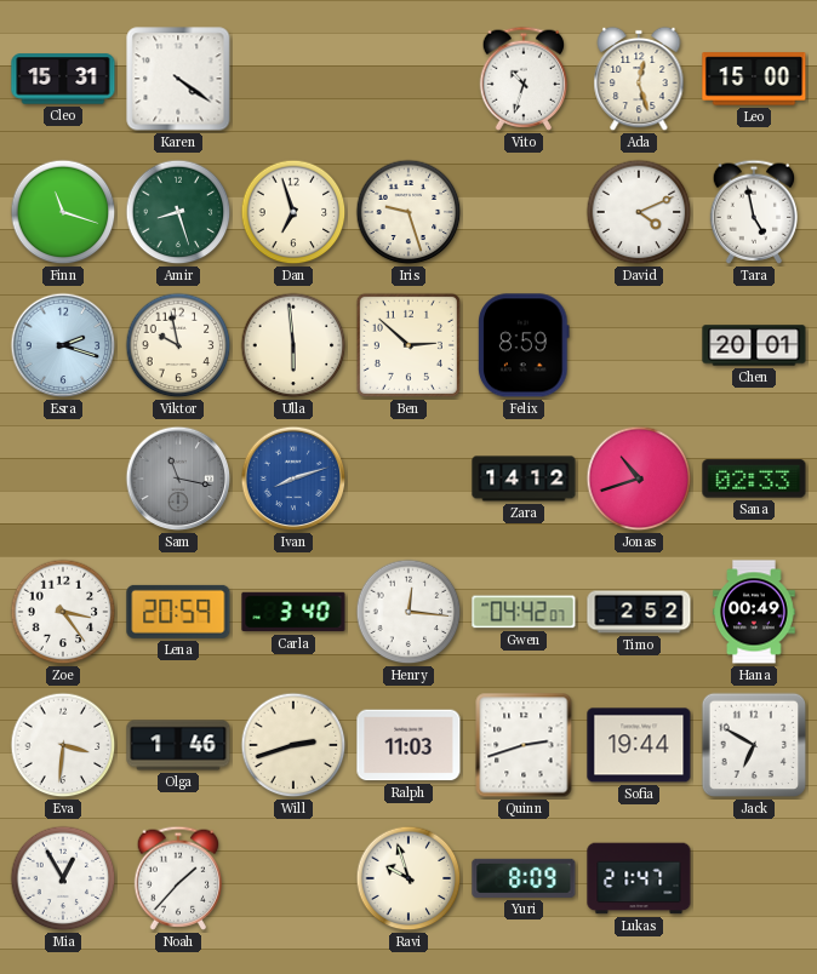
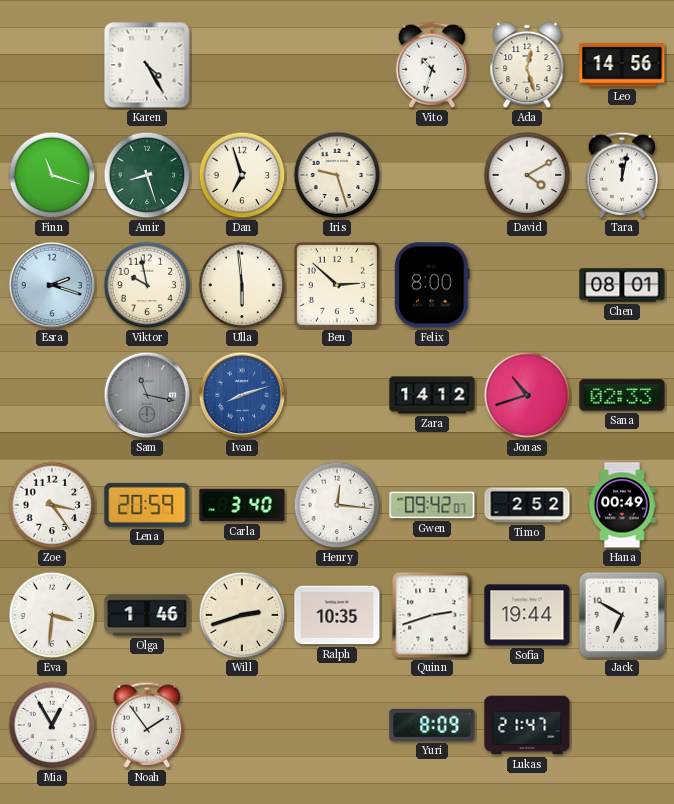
Cleo: 15:31 -> none
Karen: 4:21 -> 4:25
Leo: 15:00 -> 14:56
David: 4:11 -> 4:10
Tara: 4:58 -> 12:02
Felix: 8:59 -> 8:00
Chen: 20:01 -> 08:01
Gwen: 04:42 -> 09:42
Ralph: 11:03 -> 10:35
Noah: 1:37 -> 1:54
Ravi: 9:57 -> none
